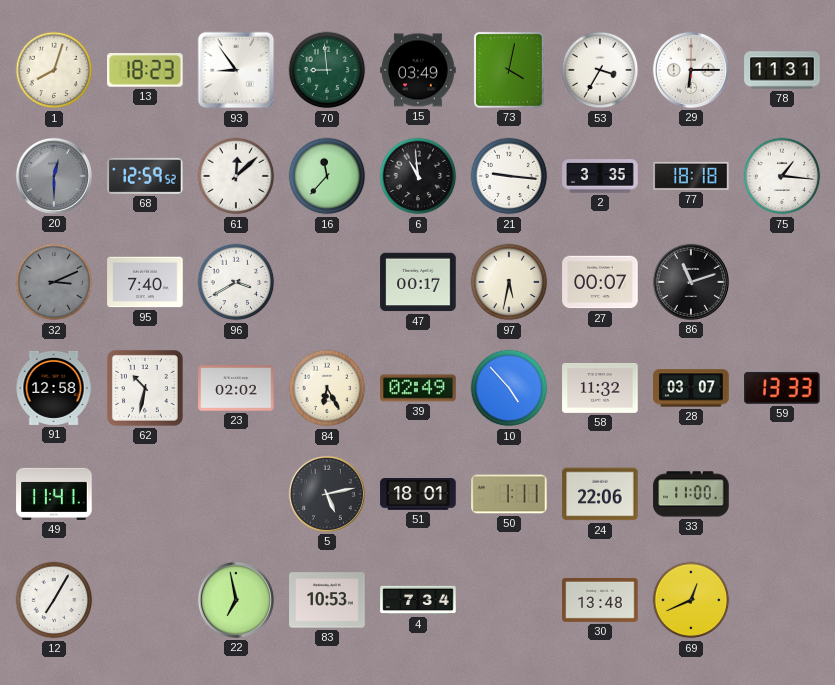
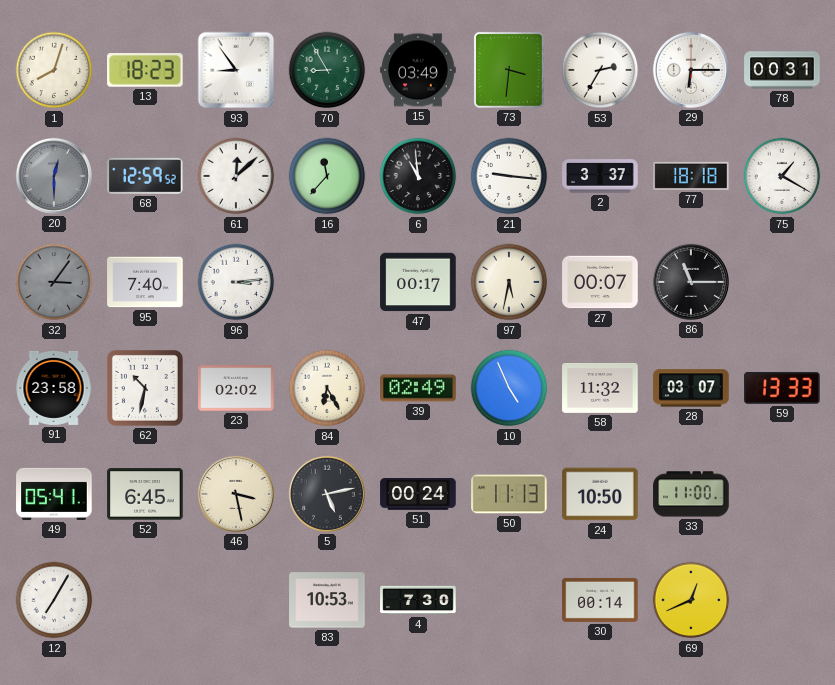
70: 8:59 -> 8:55
73: 4:02 -> 3:31
53: 3:35 -> 2:35
78: 11:31 -> 00:31
2: 3:35 -> 3:37
75: 1:16 -> 1:20
32: 3:11 -> 3:06
96: 3:40 -> 3:14
86: 11:12 -> 11:15
91: 12:58 -> 23:58
10: 4:53 -> 4:56
49: 11:41 -> 05:41
52: none -> 6:45
46: none -> 3:28
51: 18:01 -> 00:24
50: 1:11 -> 11:13
24: 22:06 -> 10:50
22: 6:58 -> none
4: 7:34 -> 7:30
30: 13:48 -> 00:14
